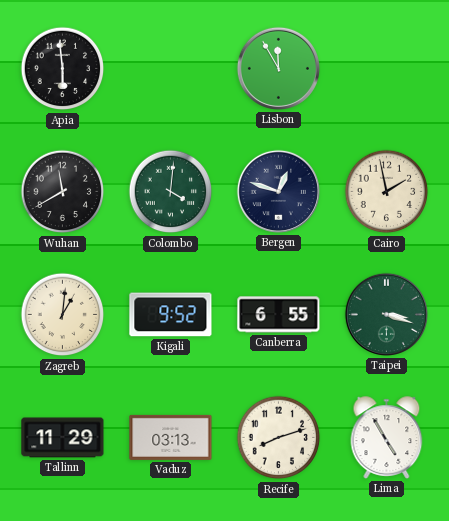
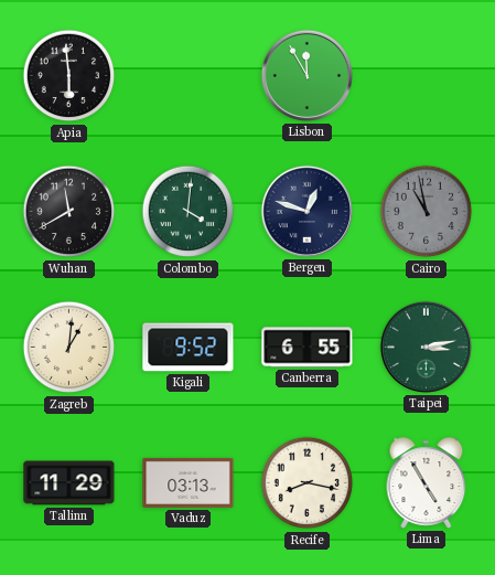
Cairo: 1:58 -> 10:58
Cairo dial: cream -> grey
Taipei: 3:18 -> 3:13
Recife: 8:12 -> 8:17
